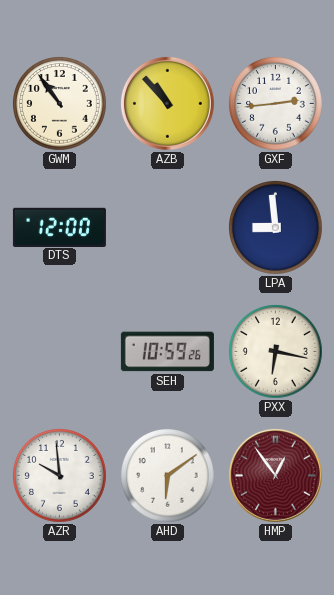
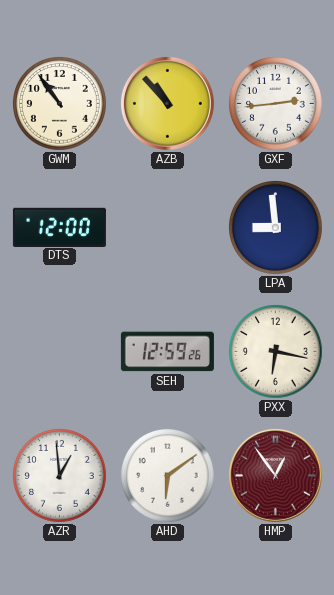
SEH: 10:59 -> 12:59
AZR: 9:59 -> 12:59
